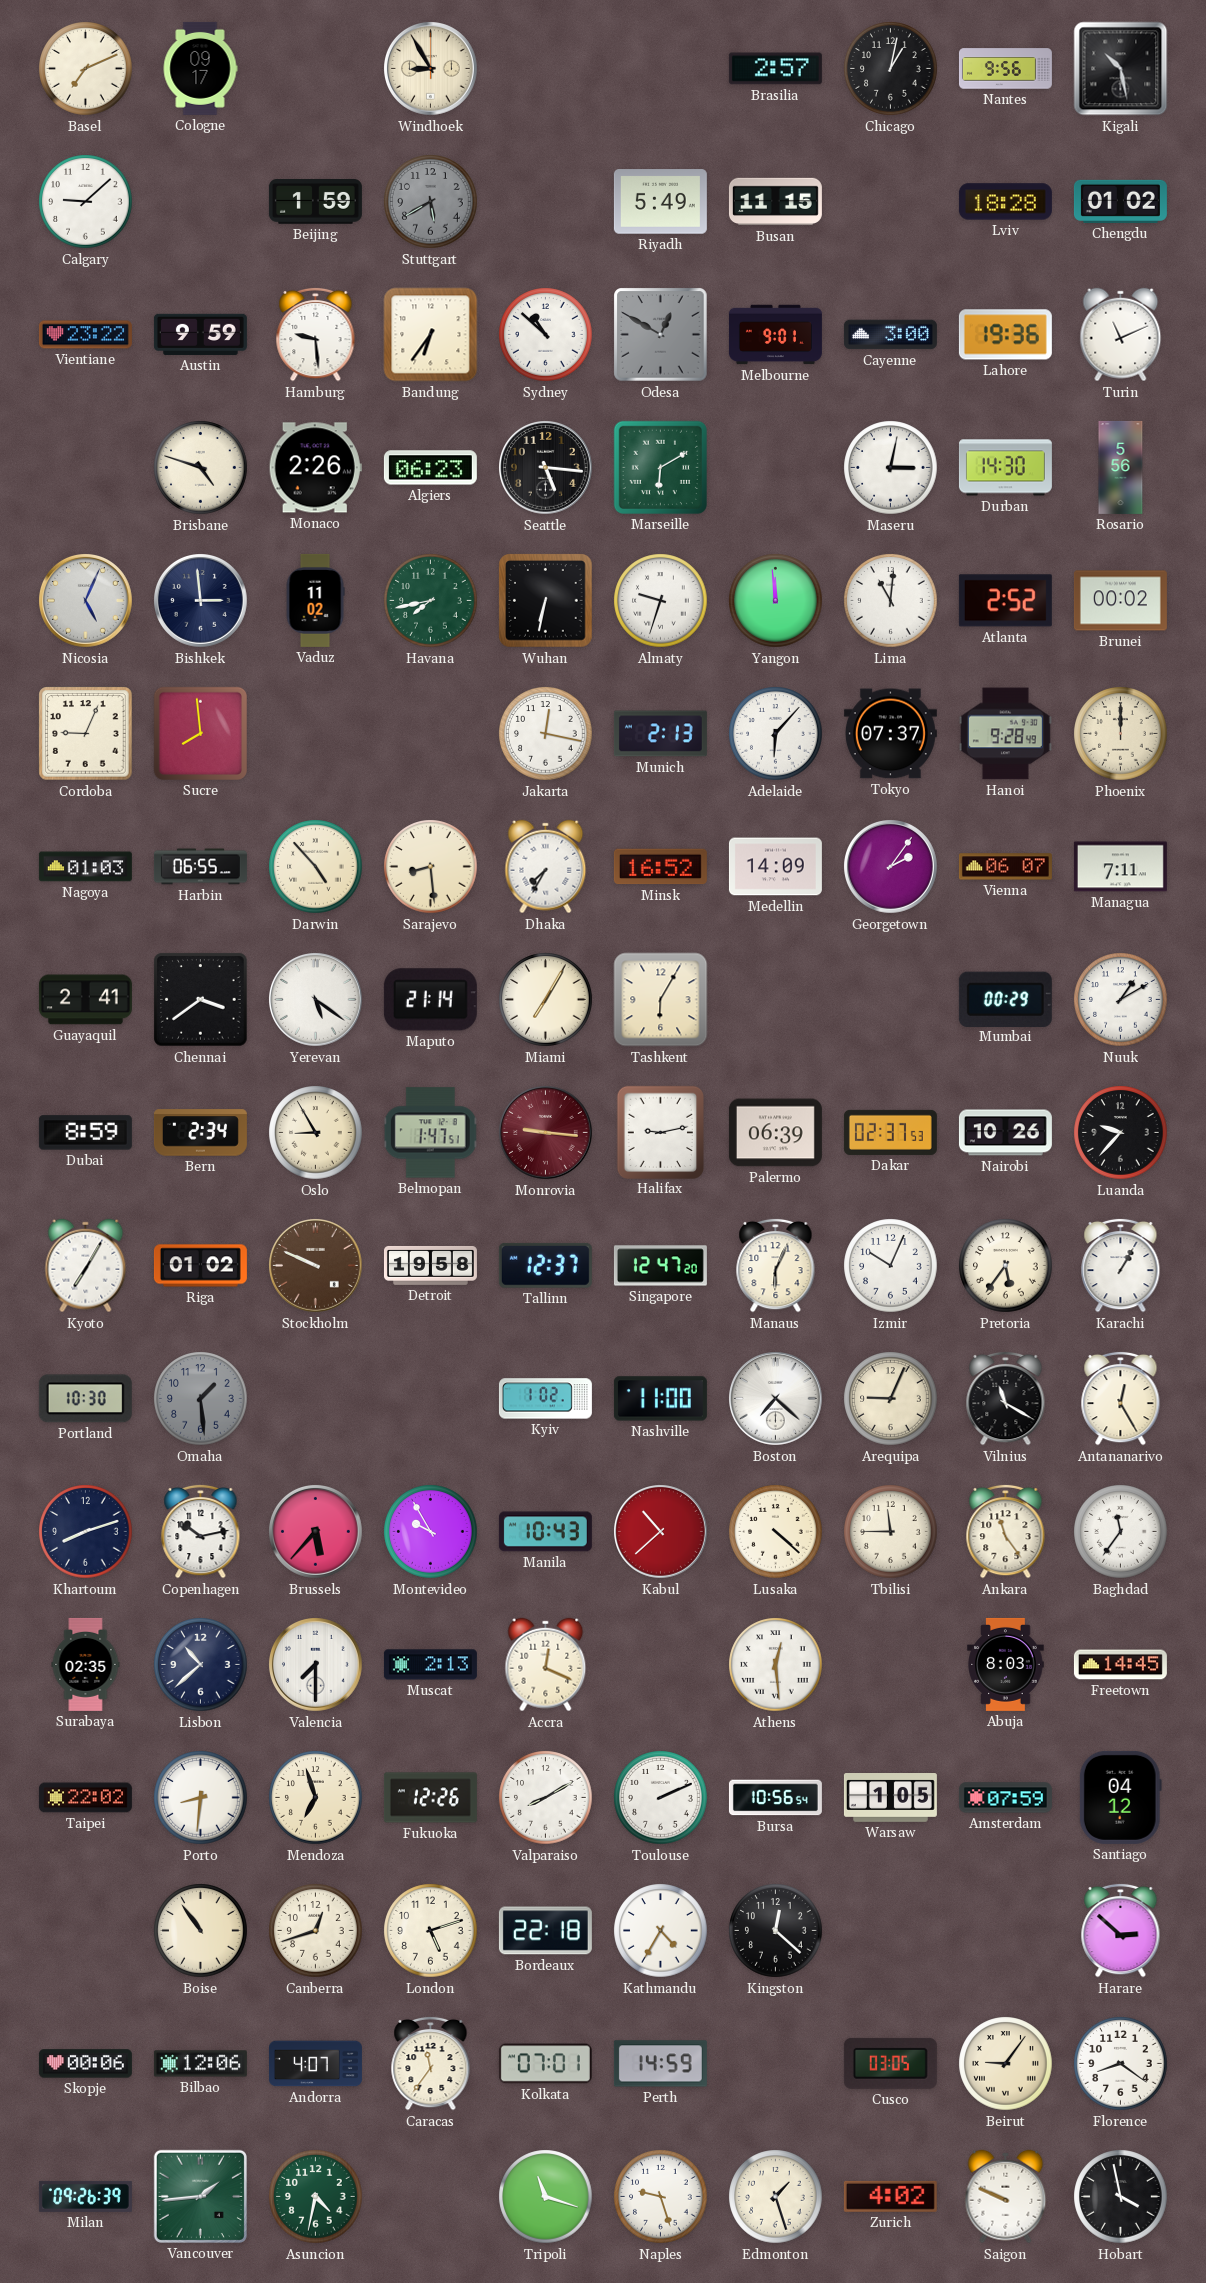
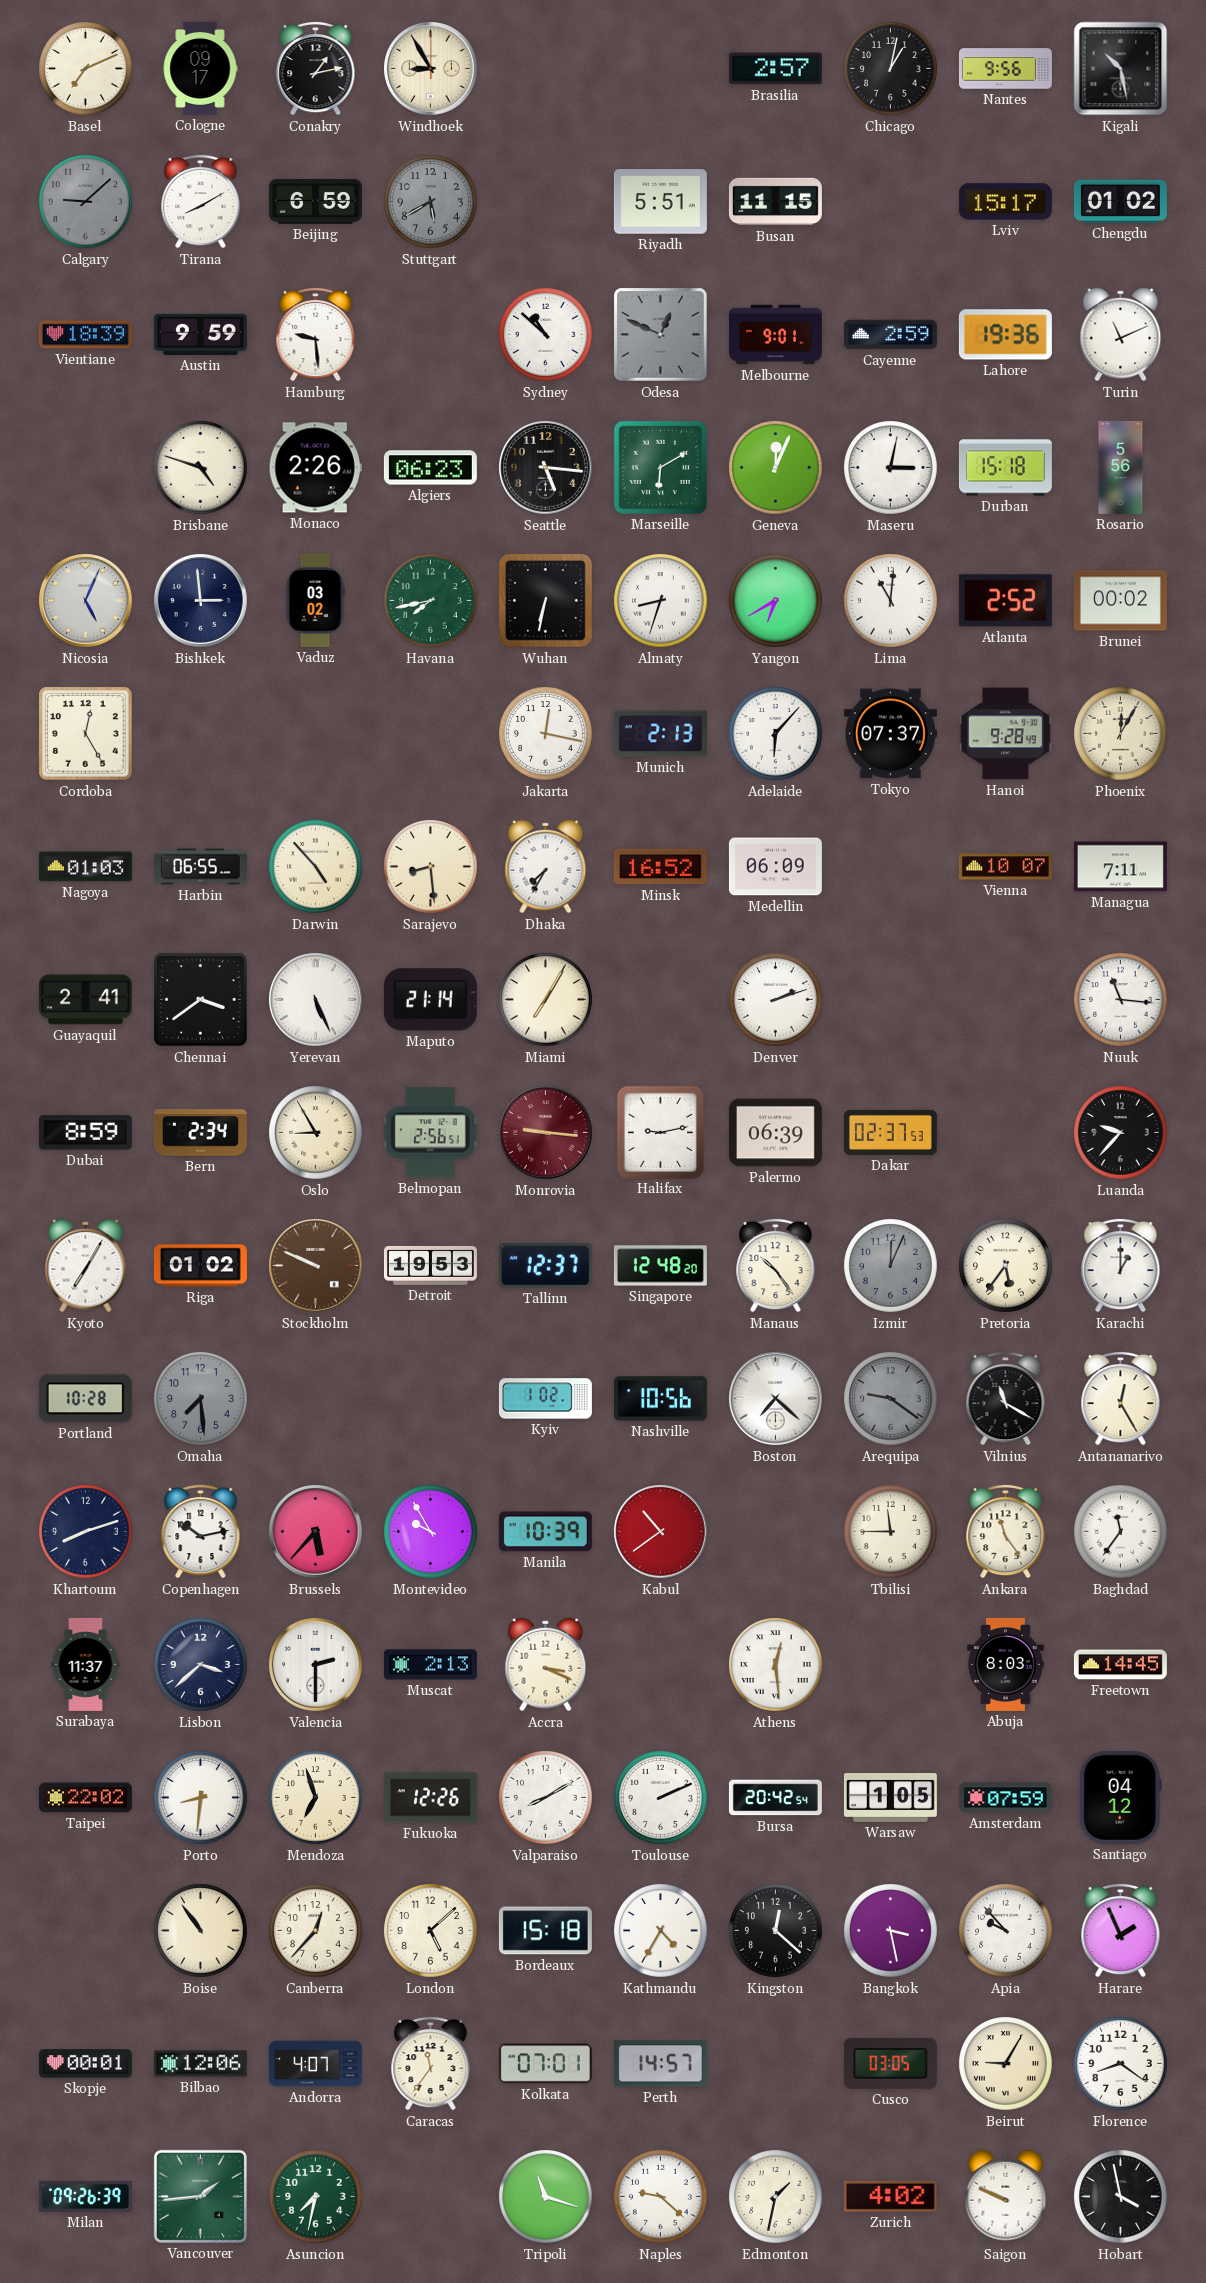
Conakry: none -> 1:13
Calgary dial: white -> grey
Tirana: none -> 8:10
Beijing: 1:59 -> 6:59
Riyadh: 5:49 -> 5:51
Lviv: 18:28 -> 15:17
Vientiane: 23:22 -> 18:39
Bandung: 6:36 -> none
Odesa: 12:50 -> 12:49
Cayenne: 3:00 -> 2:59
Geneva: none -> 12:04
Durban: 14:30 -> 15:18
Vaduz: 11:02 -> 03:02
Almaty: 9:33 -> 8:33
Yangon: 11:59 -> 6:40
Cordoba: 9:04 -> 12:25
Sucre: 7:59 -> none
Phoenix: 12:00 -> 12:05
Medellin: 14:09 -> 06:09
Georgetown: 2:06 -> none
Vienna: 06:07 -> 10:07
Yerevan: 5:21 -> 5:26
Tashkent: 6:05 -> none
Denver: none -> 2:12
Mumbai: 00:29 -> none
Nuuk: 1:10 -> 11:16
Belmopan: 1:47 -> 2:56
Nairobi: 10:26 -> none
Detroit: 19:58 -> 19:53
Singapore: 12:47 -> 12:48
Manaus: 6:04 -> 10:24
Izmir: 10:04 -> 12:04
Izmir dial: white -> grey
Karachi: 1:05 -> 1:00
Portland: 10:30 -> 10:28
Omaha: 1:29 -> 7:29
Nashville: 11:00 -> 10:56
Arequipa: 9:04 -> 9:21
Arequipa dial: cream -> grey
Manila: 10:43 -> 10:39
Kabul: 10:38 -> 10:39
Lusaka: 4:22 -> none
Surabaya: 02:35 -> 11:37
Lisbon: 10:38 -> 3:38
Valencia: 7:30 -> 2:30
Accra: 12:19 -> 3:19
Bursa: 10:56 -> 20:42
Canberra: 12:42 -> 12:37
London: 5:12 -> 5:08
Bordeaux: 22:18 -> 15:18
Bangkok: none -> 3:28
Apia: none -> 9:53
Harare: 2:52 -> 1:56
Skopje: 00:06 -> 00:01
Perth: 14:59 -> 14:57
Beirut: 9:06 -> 9:05
Asuncion: 4:32 -> 7:32
Naples: 9:27 -> 9:22
Edmonton: 1:27 -> 1:32
